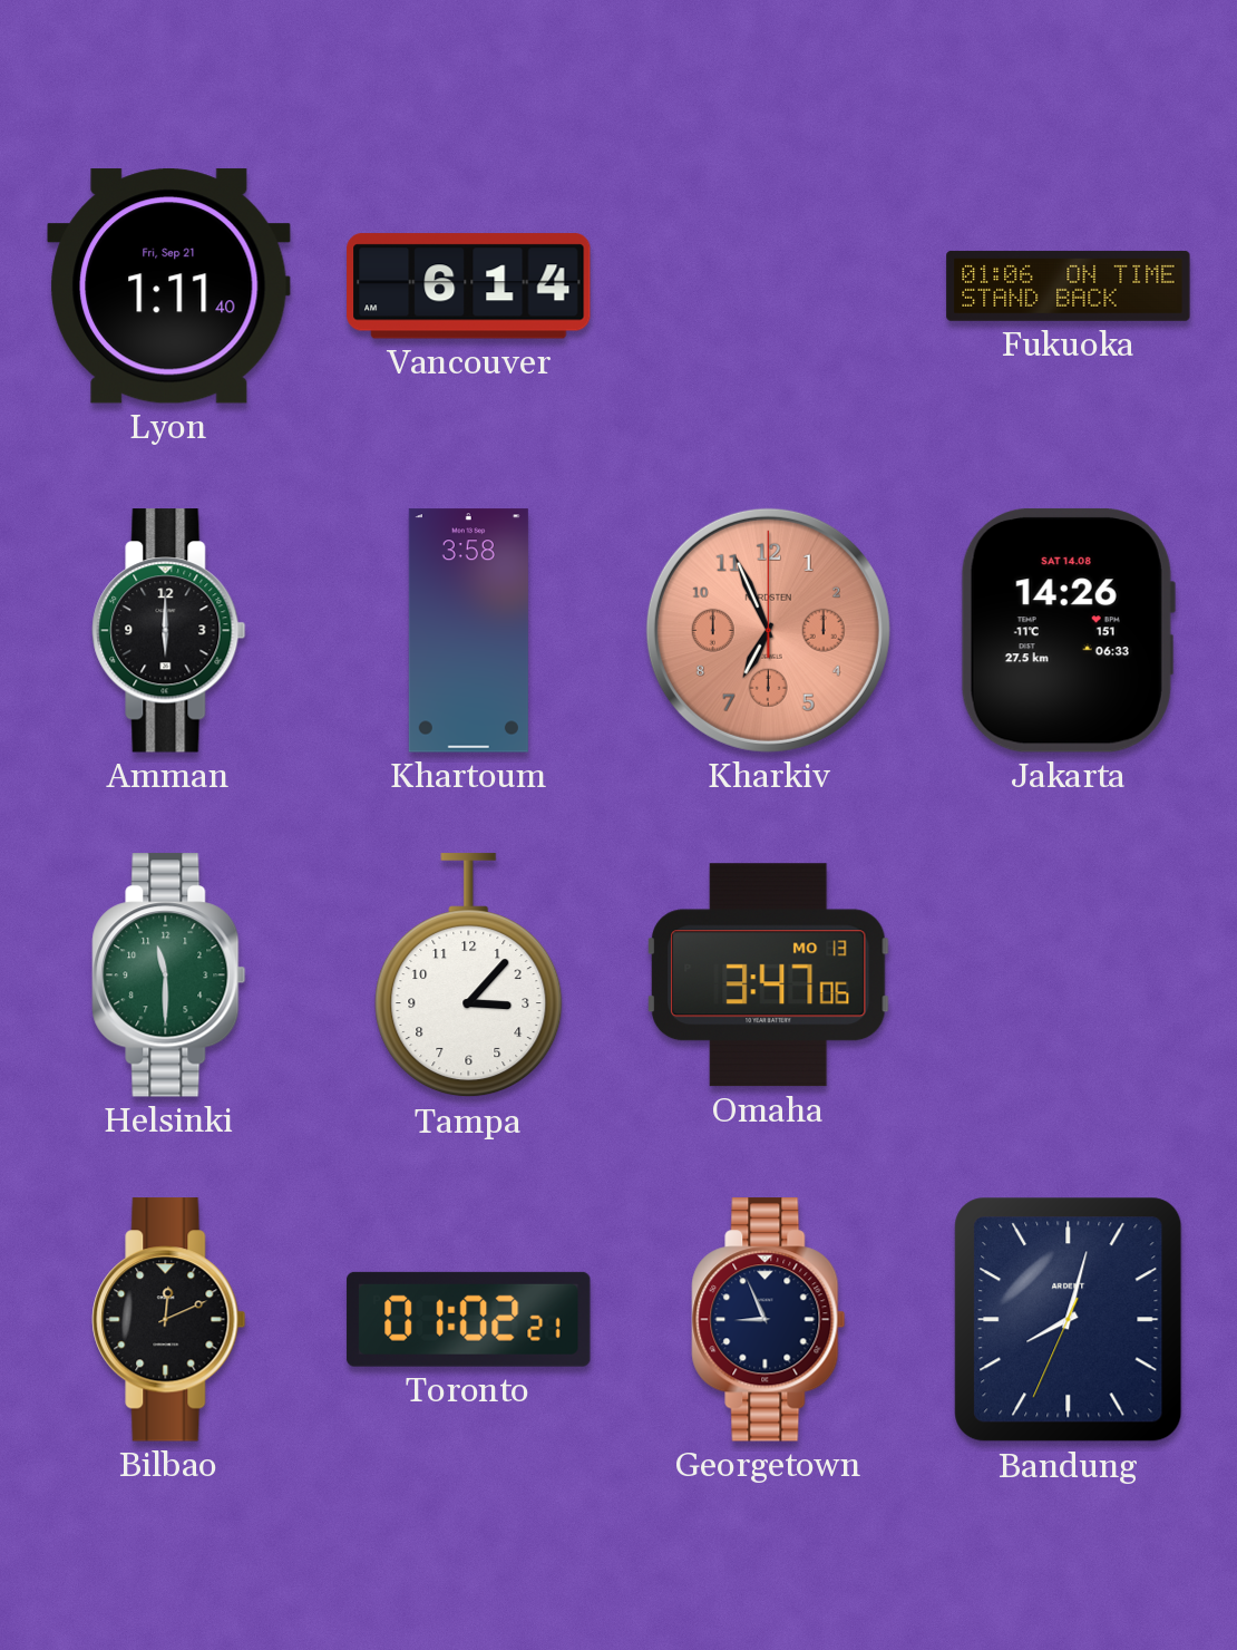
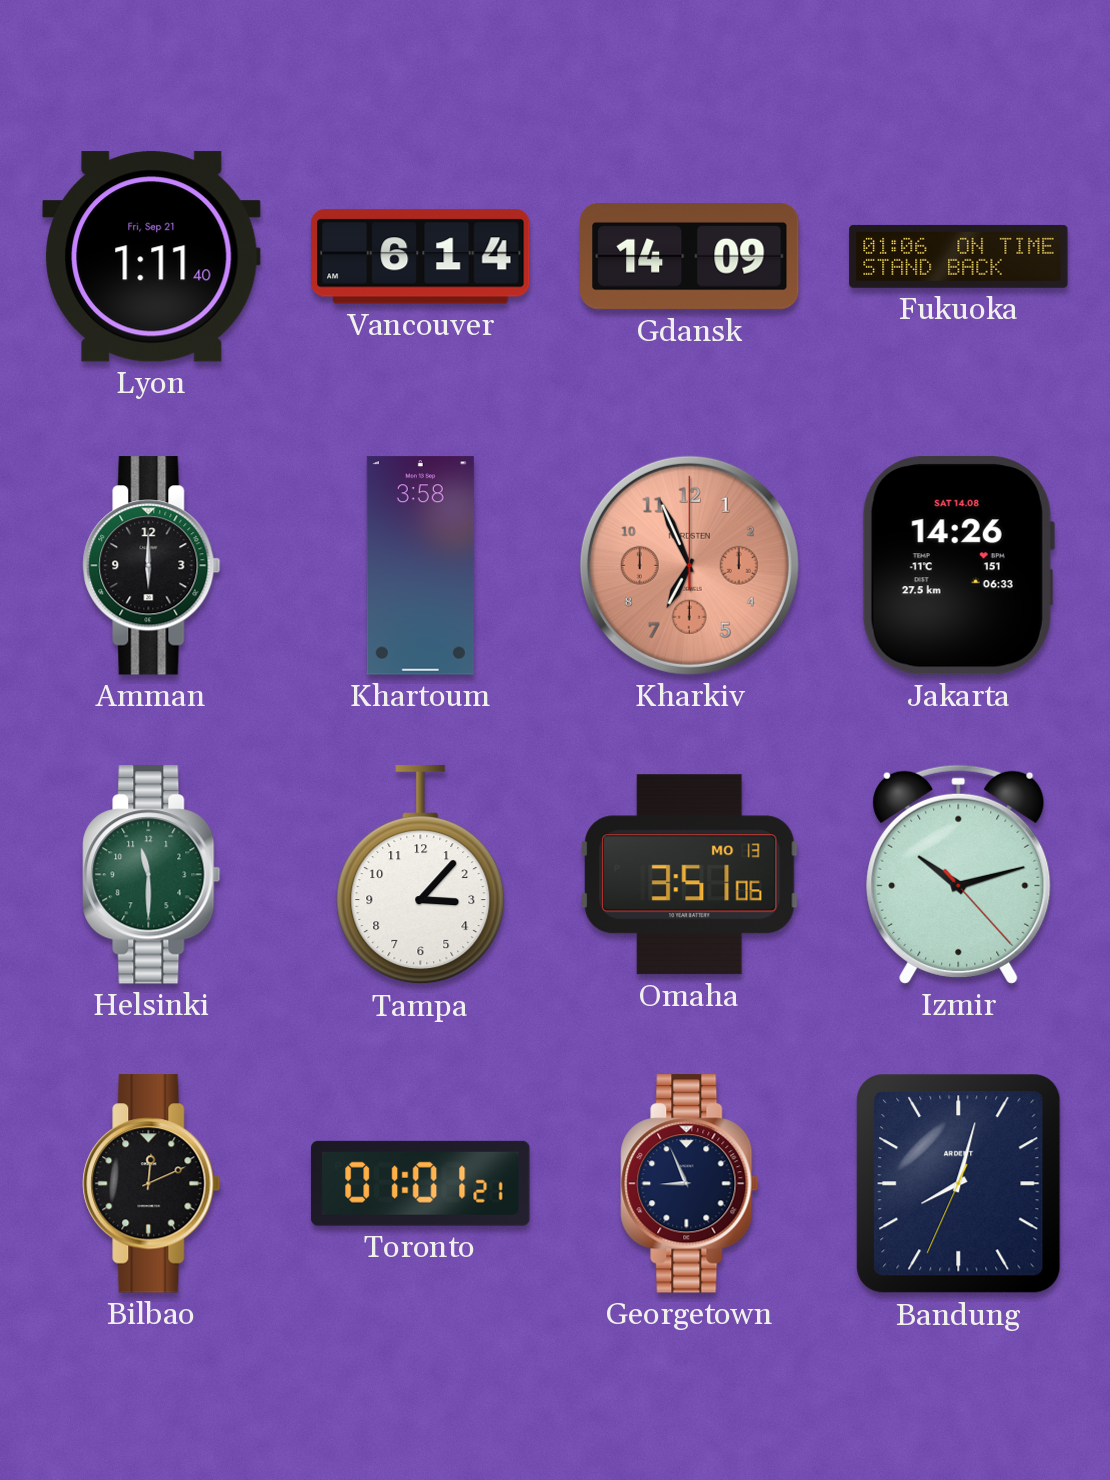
Gdansk: none -> 14:09
Omaha: 3:47 -> 3:51
Izmir: none -> 10:12
Toronto: 01:02 -> 01:01
